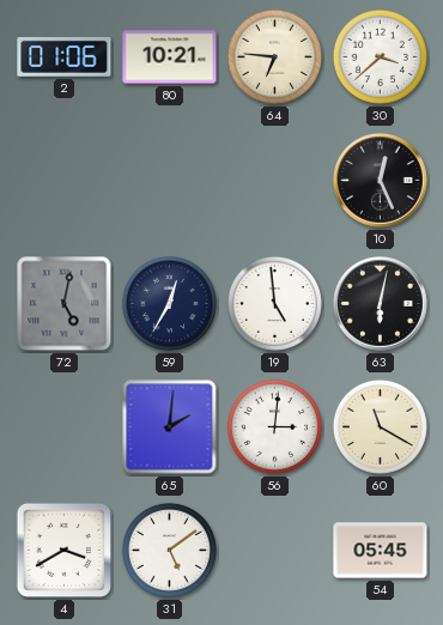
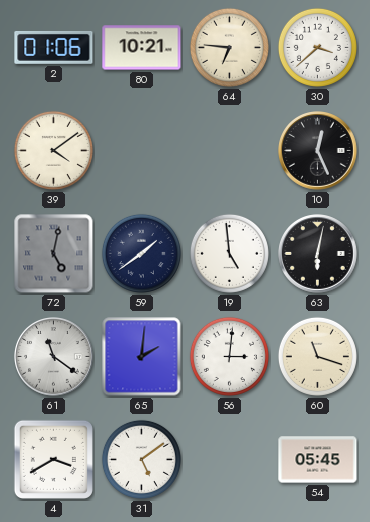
39: none -> 4:09
59: 12:35 -> 1:39
61: none -> 11:21
60: 11:20 -> 11:18
